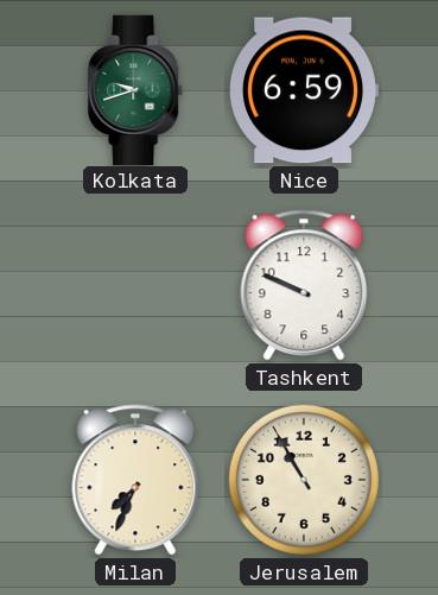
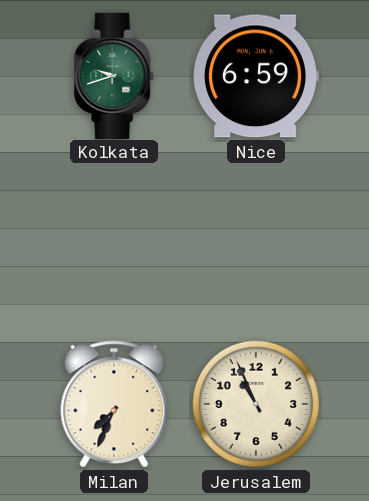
Tashkent: 9:49 -> none
Jerusalem: 10:55 -> 10:56
